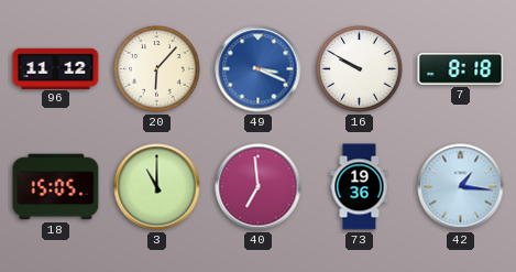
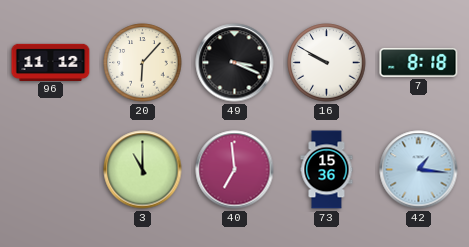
49 dial: blue -> black
18: 15:05 -> none
73: 19:36 -> 15:36
